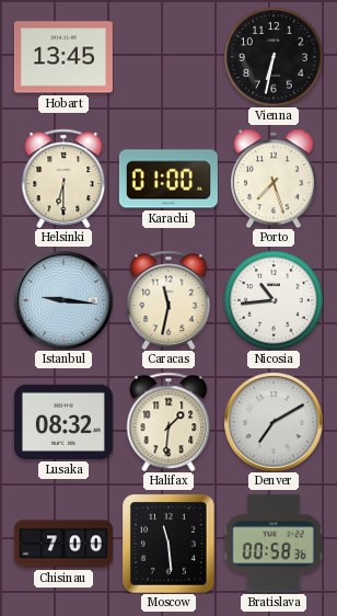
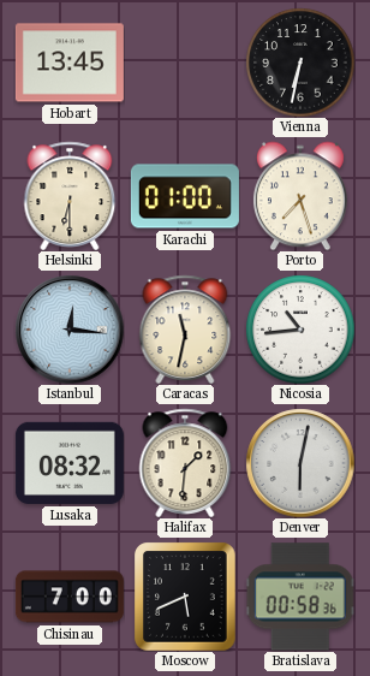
Istanbul: 9:16 -> 12:16
Denver: 7:10 -> 6:02
Moscow: 11:29 -> 5:41
